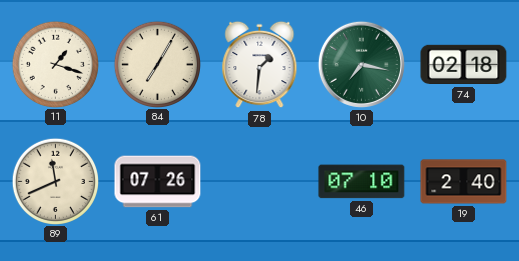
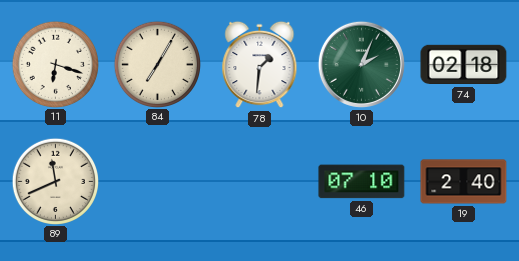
11: 1:18 -> 6:18
10: 7:17 -> 2:04
61: 07:26 -> none
